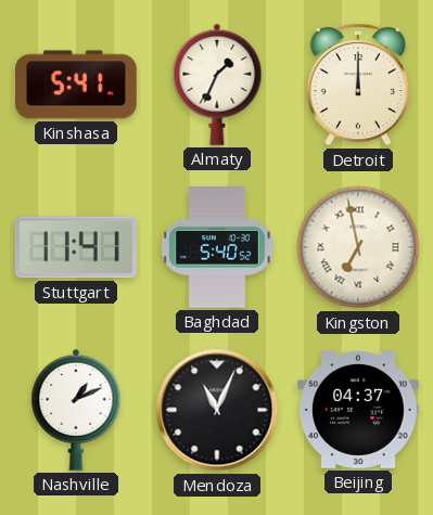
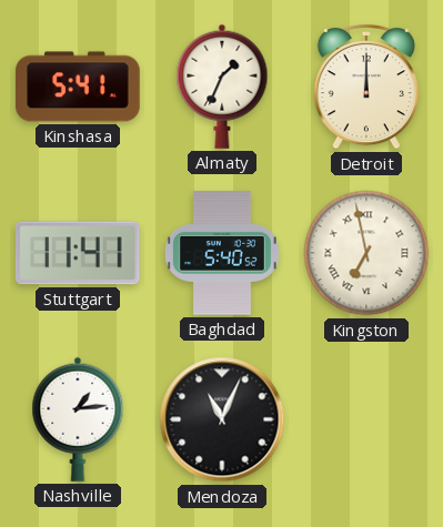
Nashville: 1:11 -> 1:14
Beijing: 04:37 -> none
